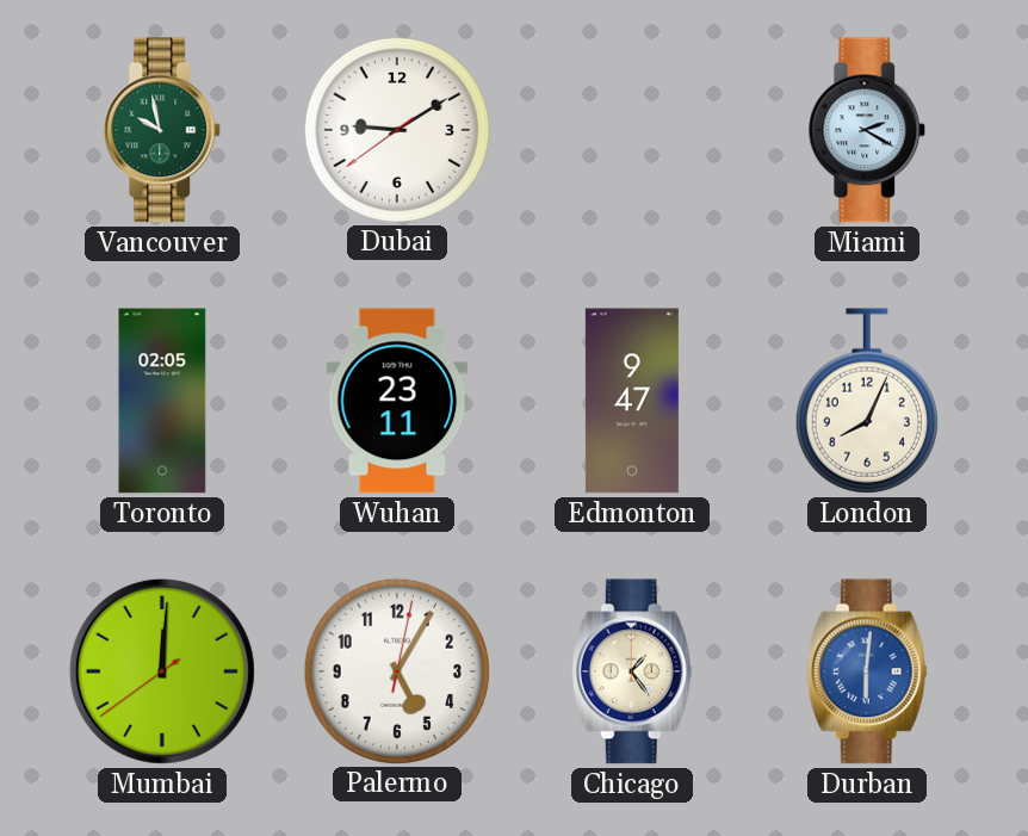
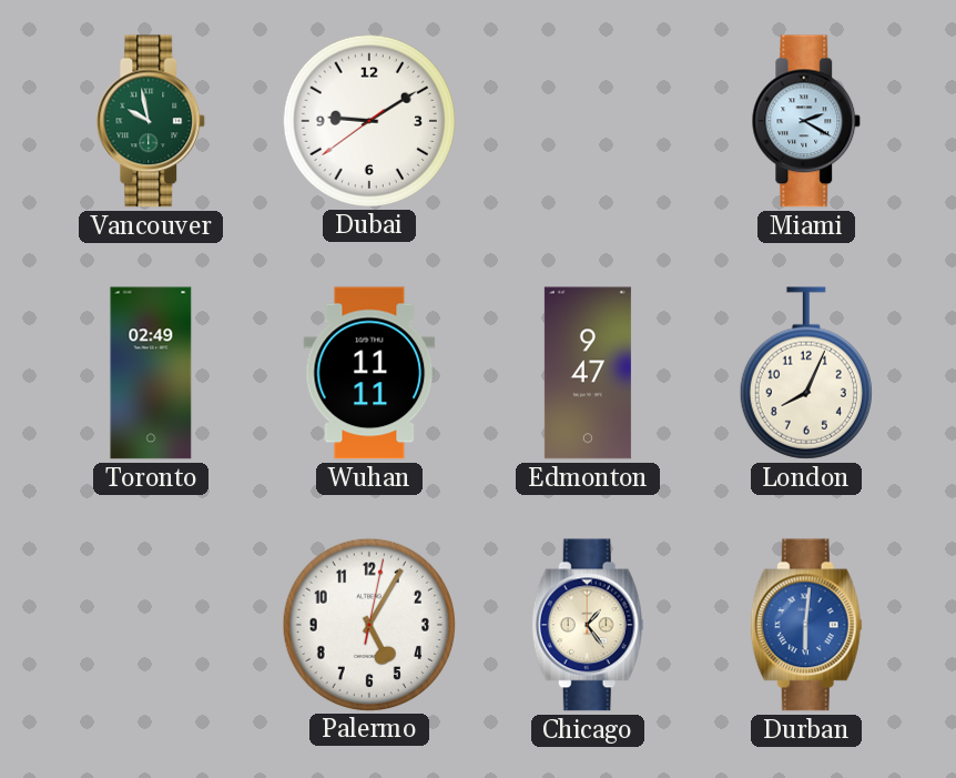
Toronto: 02:05 -> 02:49
Wuhan: 23:11 -> 11:11
Mumbai: 12:00 -> none
